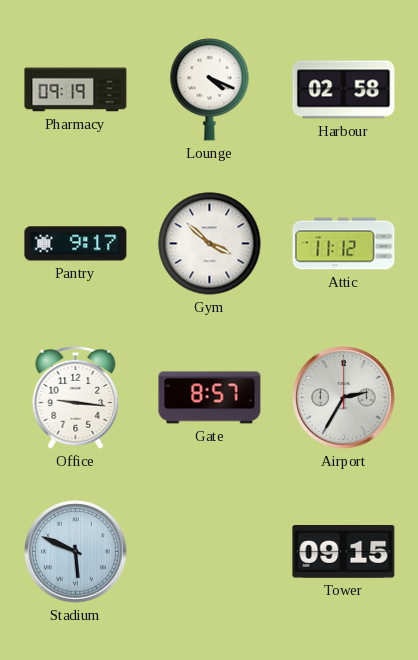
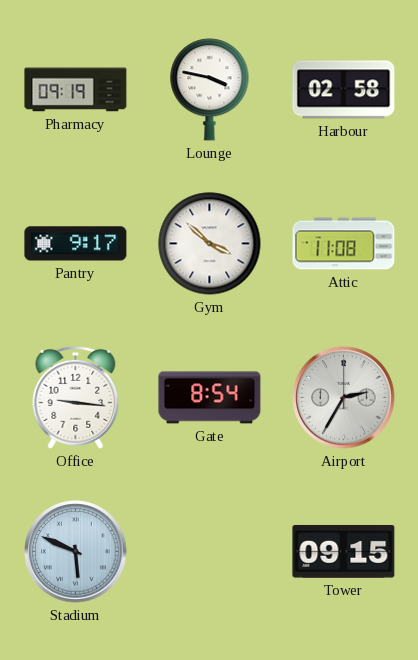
Lounge: 4:19 -> 3:47
Attic: 11:12 -> 11:08
Gate: 8:57 -> 8:54
